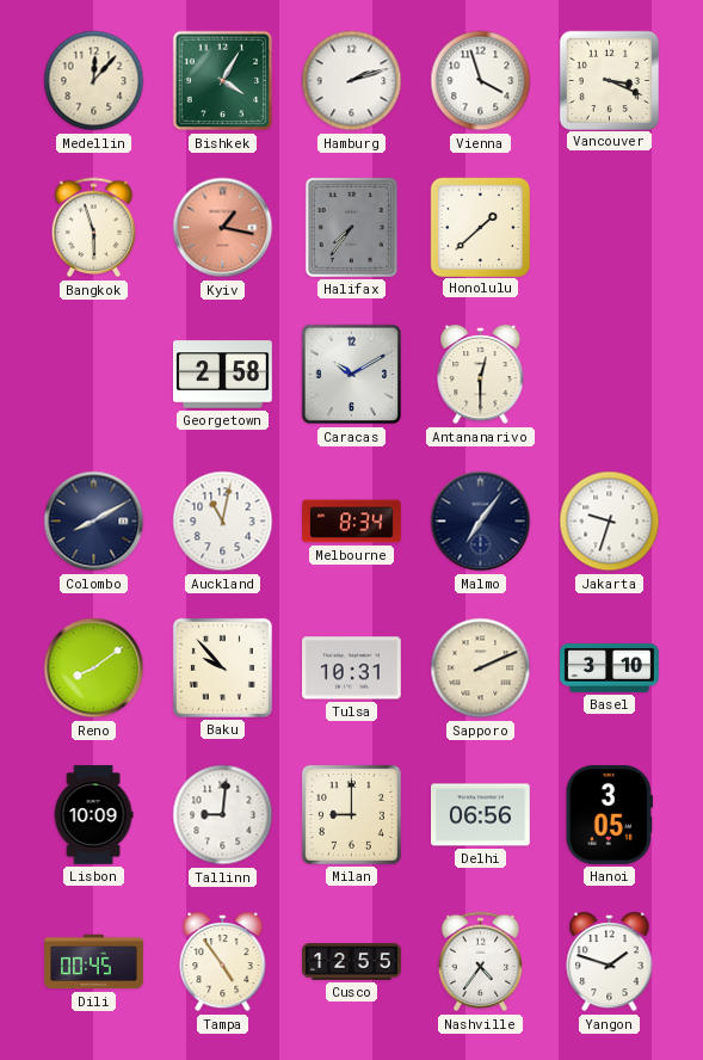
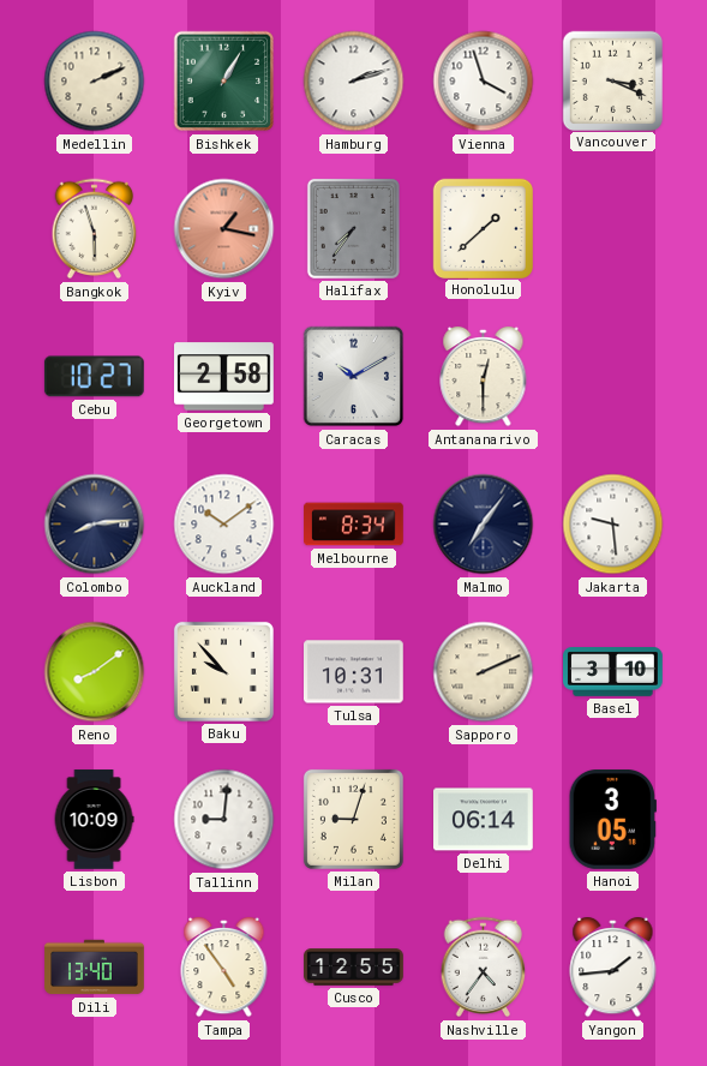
Medellin: 12:07 -> 2:11
Bishkek: 4:05 -> 1:05
Cebu: none -> 10:27
Colombo: 8:10 -> 8:14
Auckland: 11:02 -> 10:09
Jakarta: 9:33 -> 9:29
Milan: 9:00 -> 9:03
Delhi: 06:56 -> 06:14
Dili: 00:45 -> 13:40
Yangon: 1:48 -> 1:44
